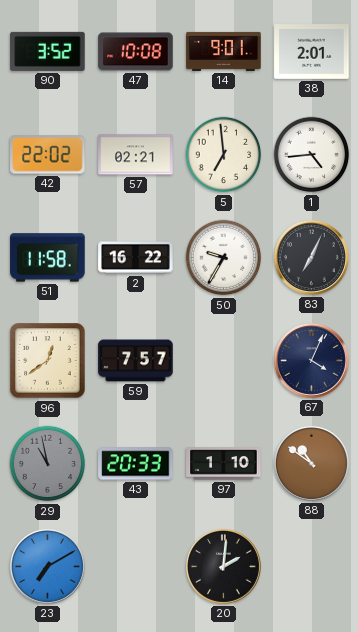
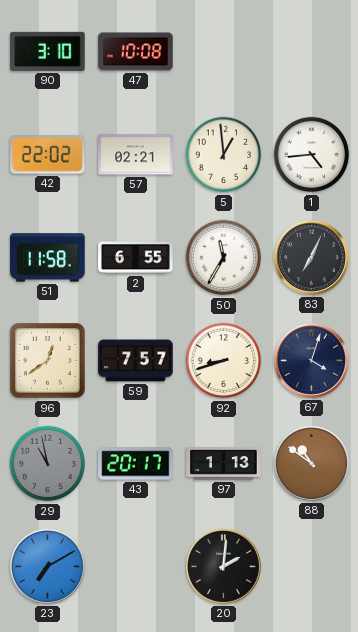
90: 3:52 -> 3:10
14: 9:01 -> none
38: 2:01 -> none
5: 6:59 -> 12:59
2: 16:22 -> 6:55
50: 9:35 -> 11:35
92: none -> 8:42
67: 4:04 -> 4:03
43: 20:33 -> 20:17
97: 1:10 -> 1:13
